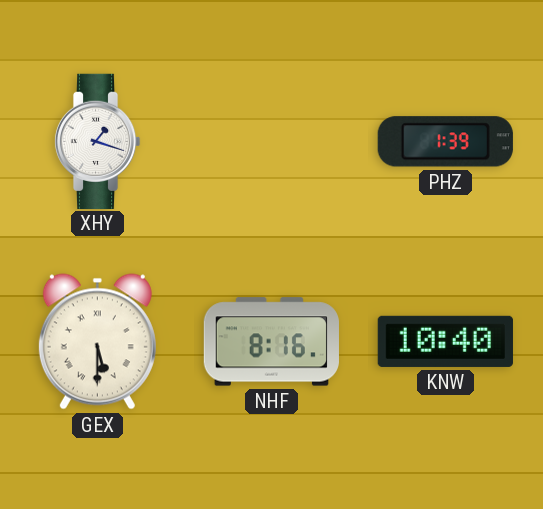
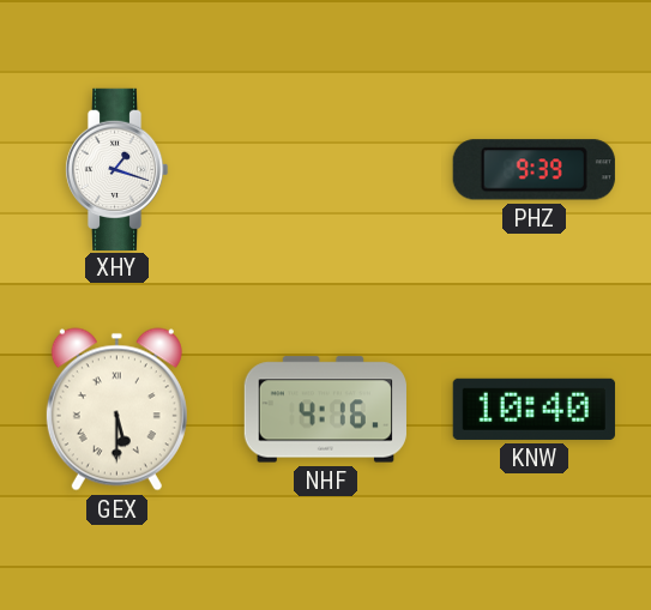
PHZ: 1:39 -> 9:39
NHF: 8:16 -> 4:16
